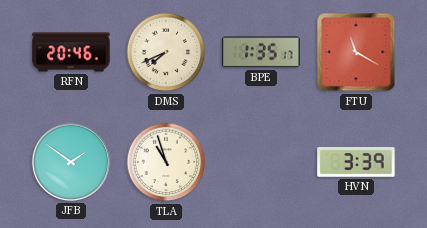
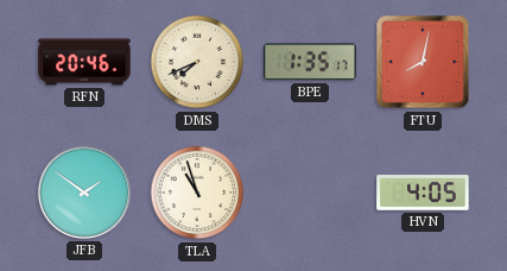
FTU: 11:20 -> 8:02
HVN: 3:39 -> 4:05
